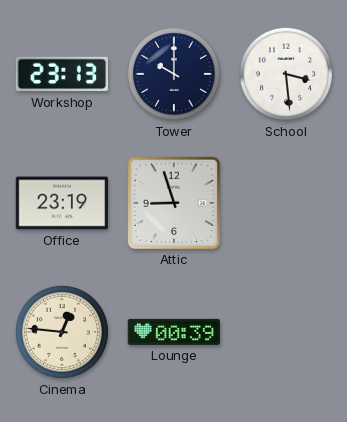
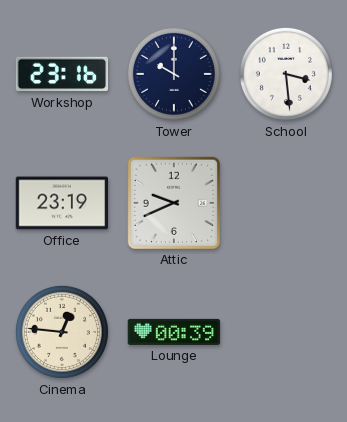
Workshop: 23:13 -> 23:16
Attic: 8:57 -> 9:41
